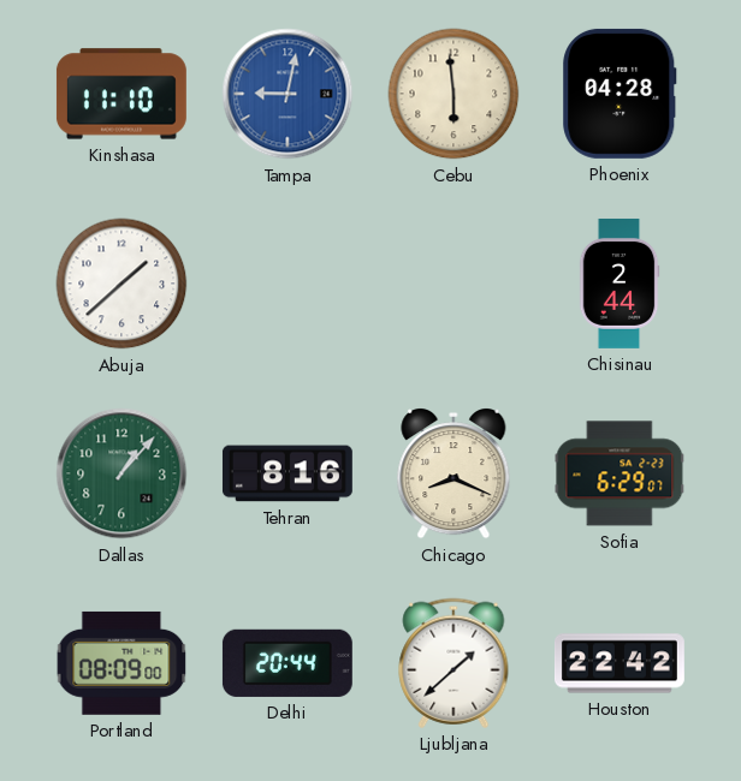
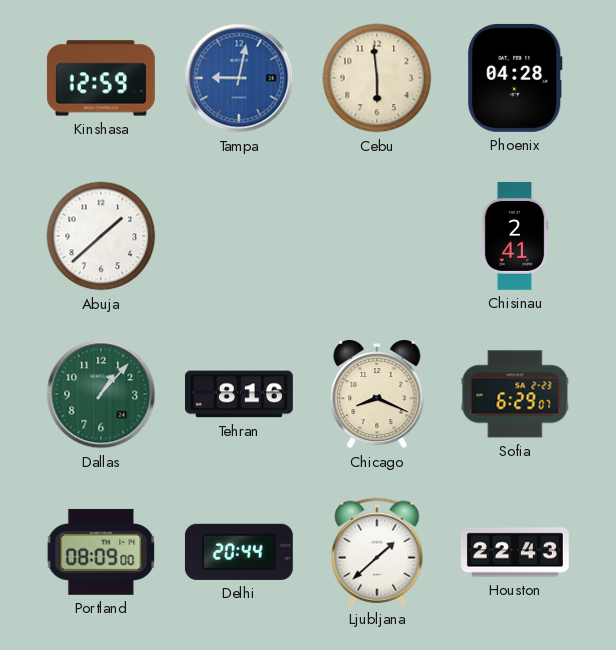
Kinshasa: 11:10 -> 12:59
Chisinau: 2:44 -> 2:41
Houston: 22:42 -> 22:43
